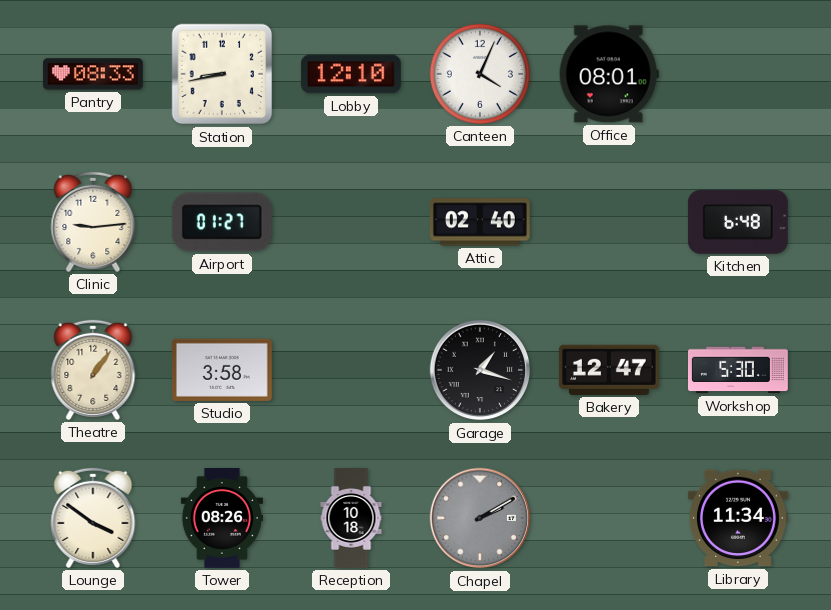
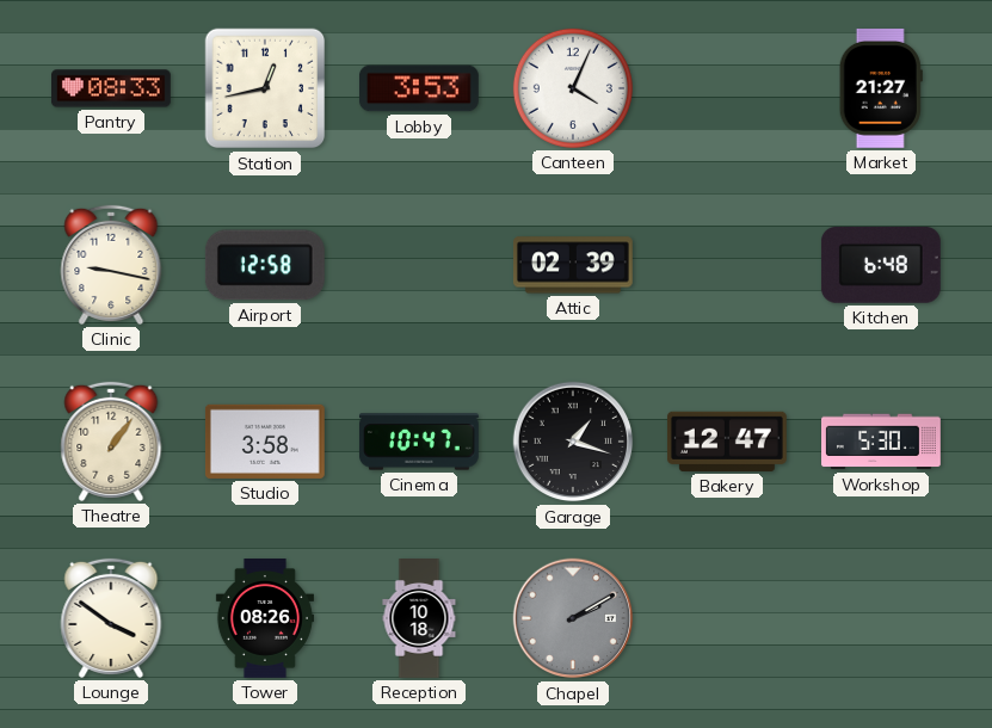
Station: 8:43 -> 12:43
Lobby: 12:10 -> 3:53
Office: 08:01 -> none
Market: none -> 21:27
Clinic: 9:14 -> 9:17
Airport: 01:27 -> 12:58
Attic: 02:40 -> 02:39
Cinema: none -> 10:47
Library: 11:34 -> none
